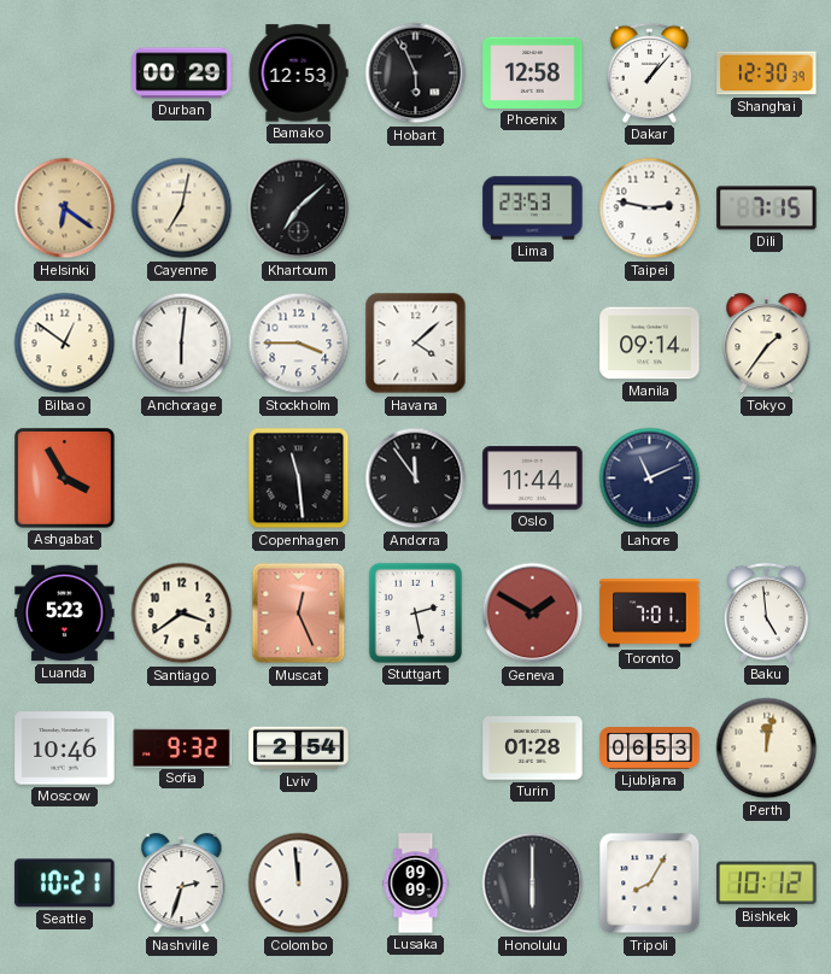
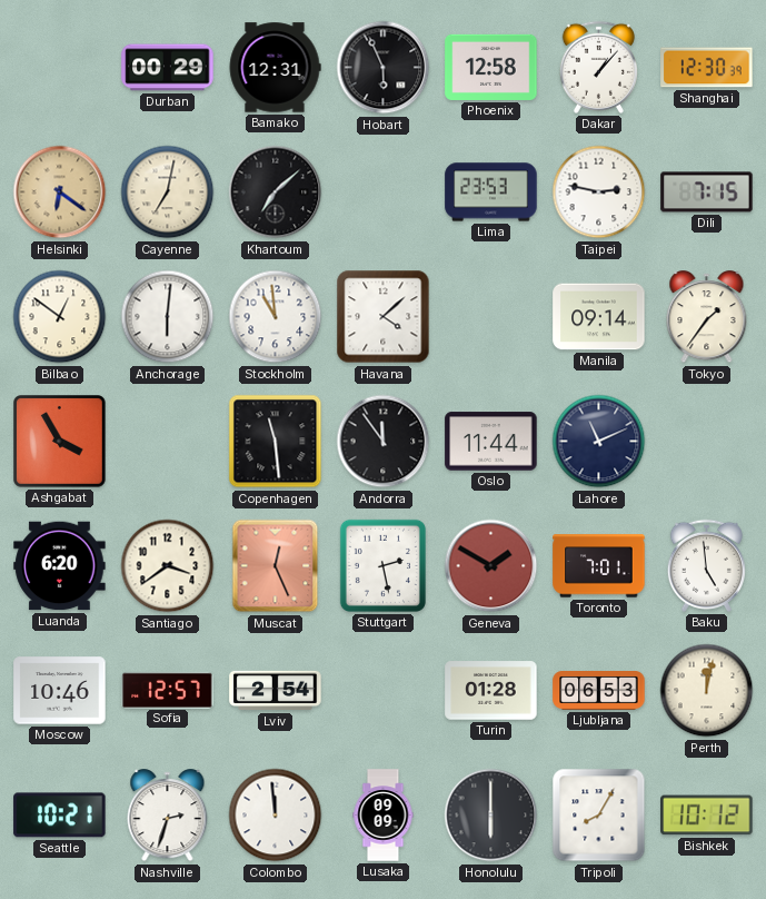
Bamako: 12:53 -> 12:31
Stockholm: 3:45 -> 10:59
Luanda: 5:23 -> 6:20
Sofia: 9:32 -> 12:57
